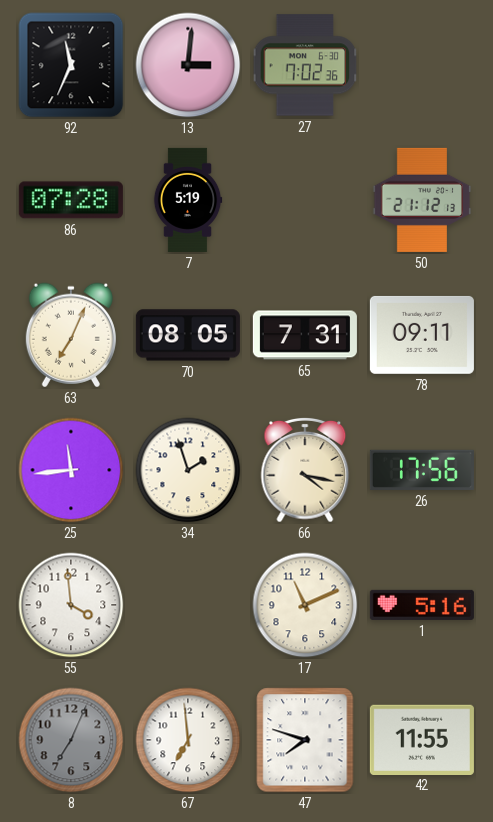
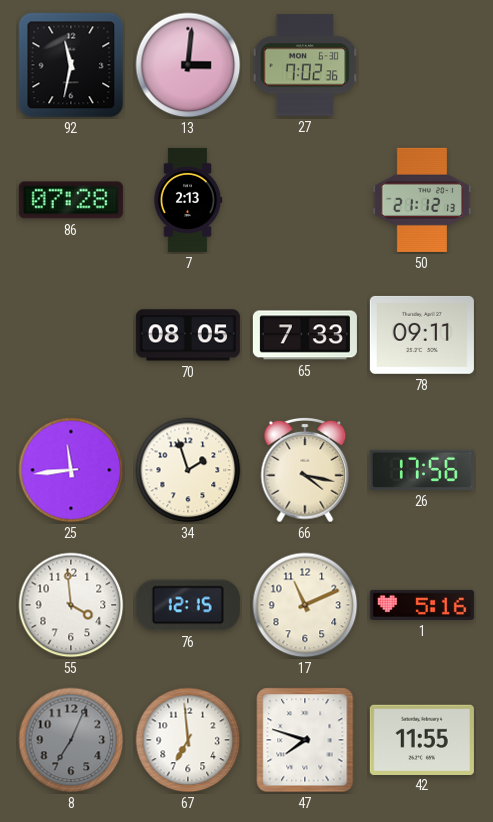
92: 11:34 -> 11:32
7: 5:19 -> 2:13
63: 7:04 -> none
65: 7:31 -> 7:33
76: none -> 12:15
